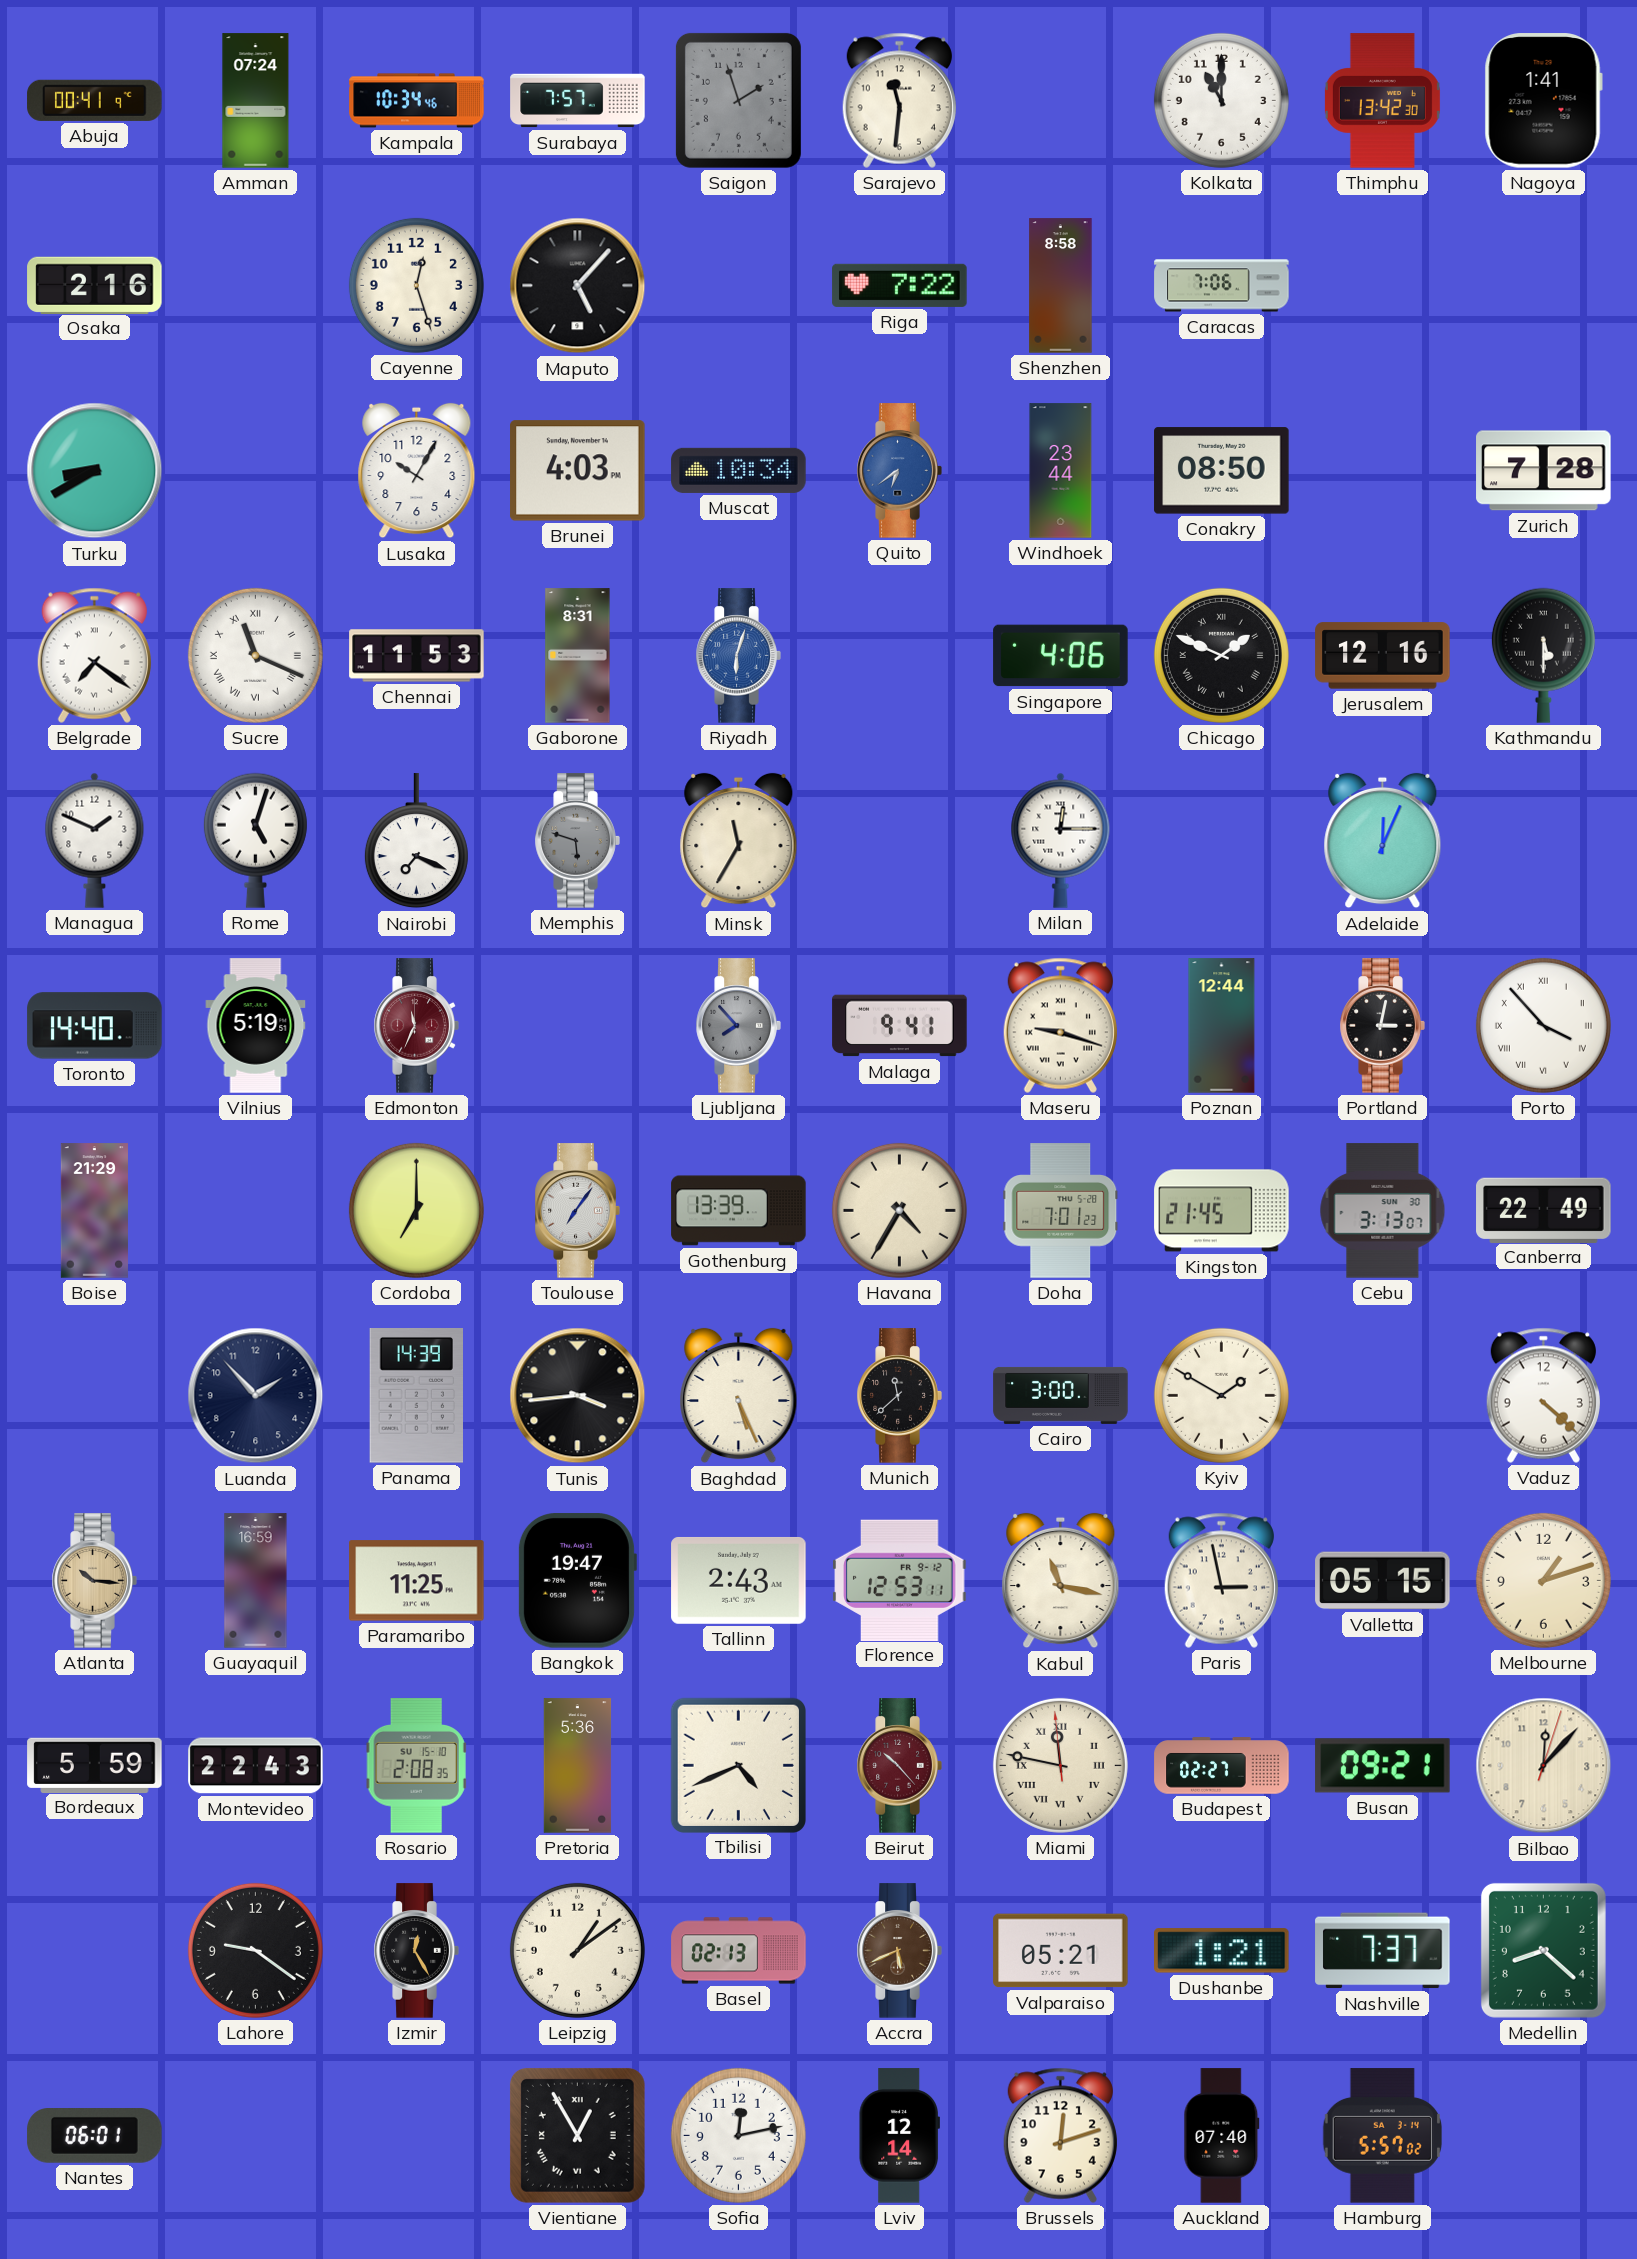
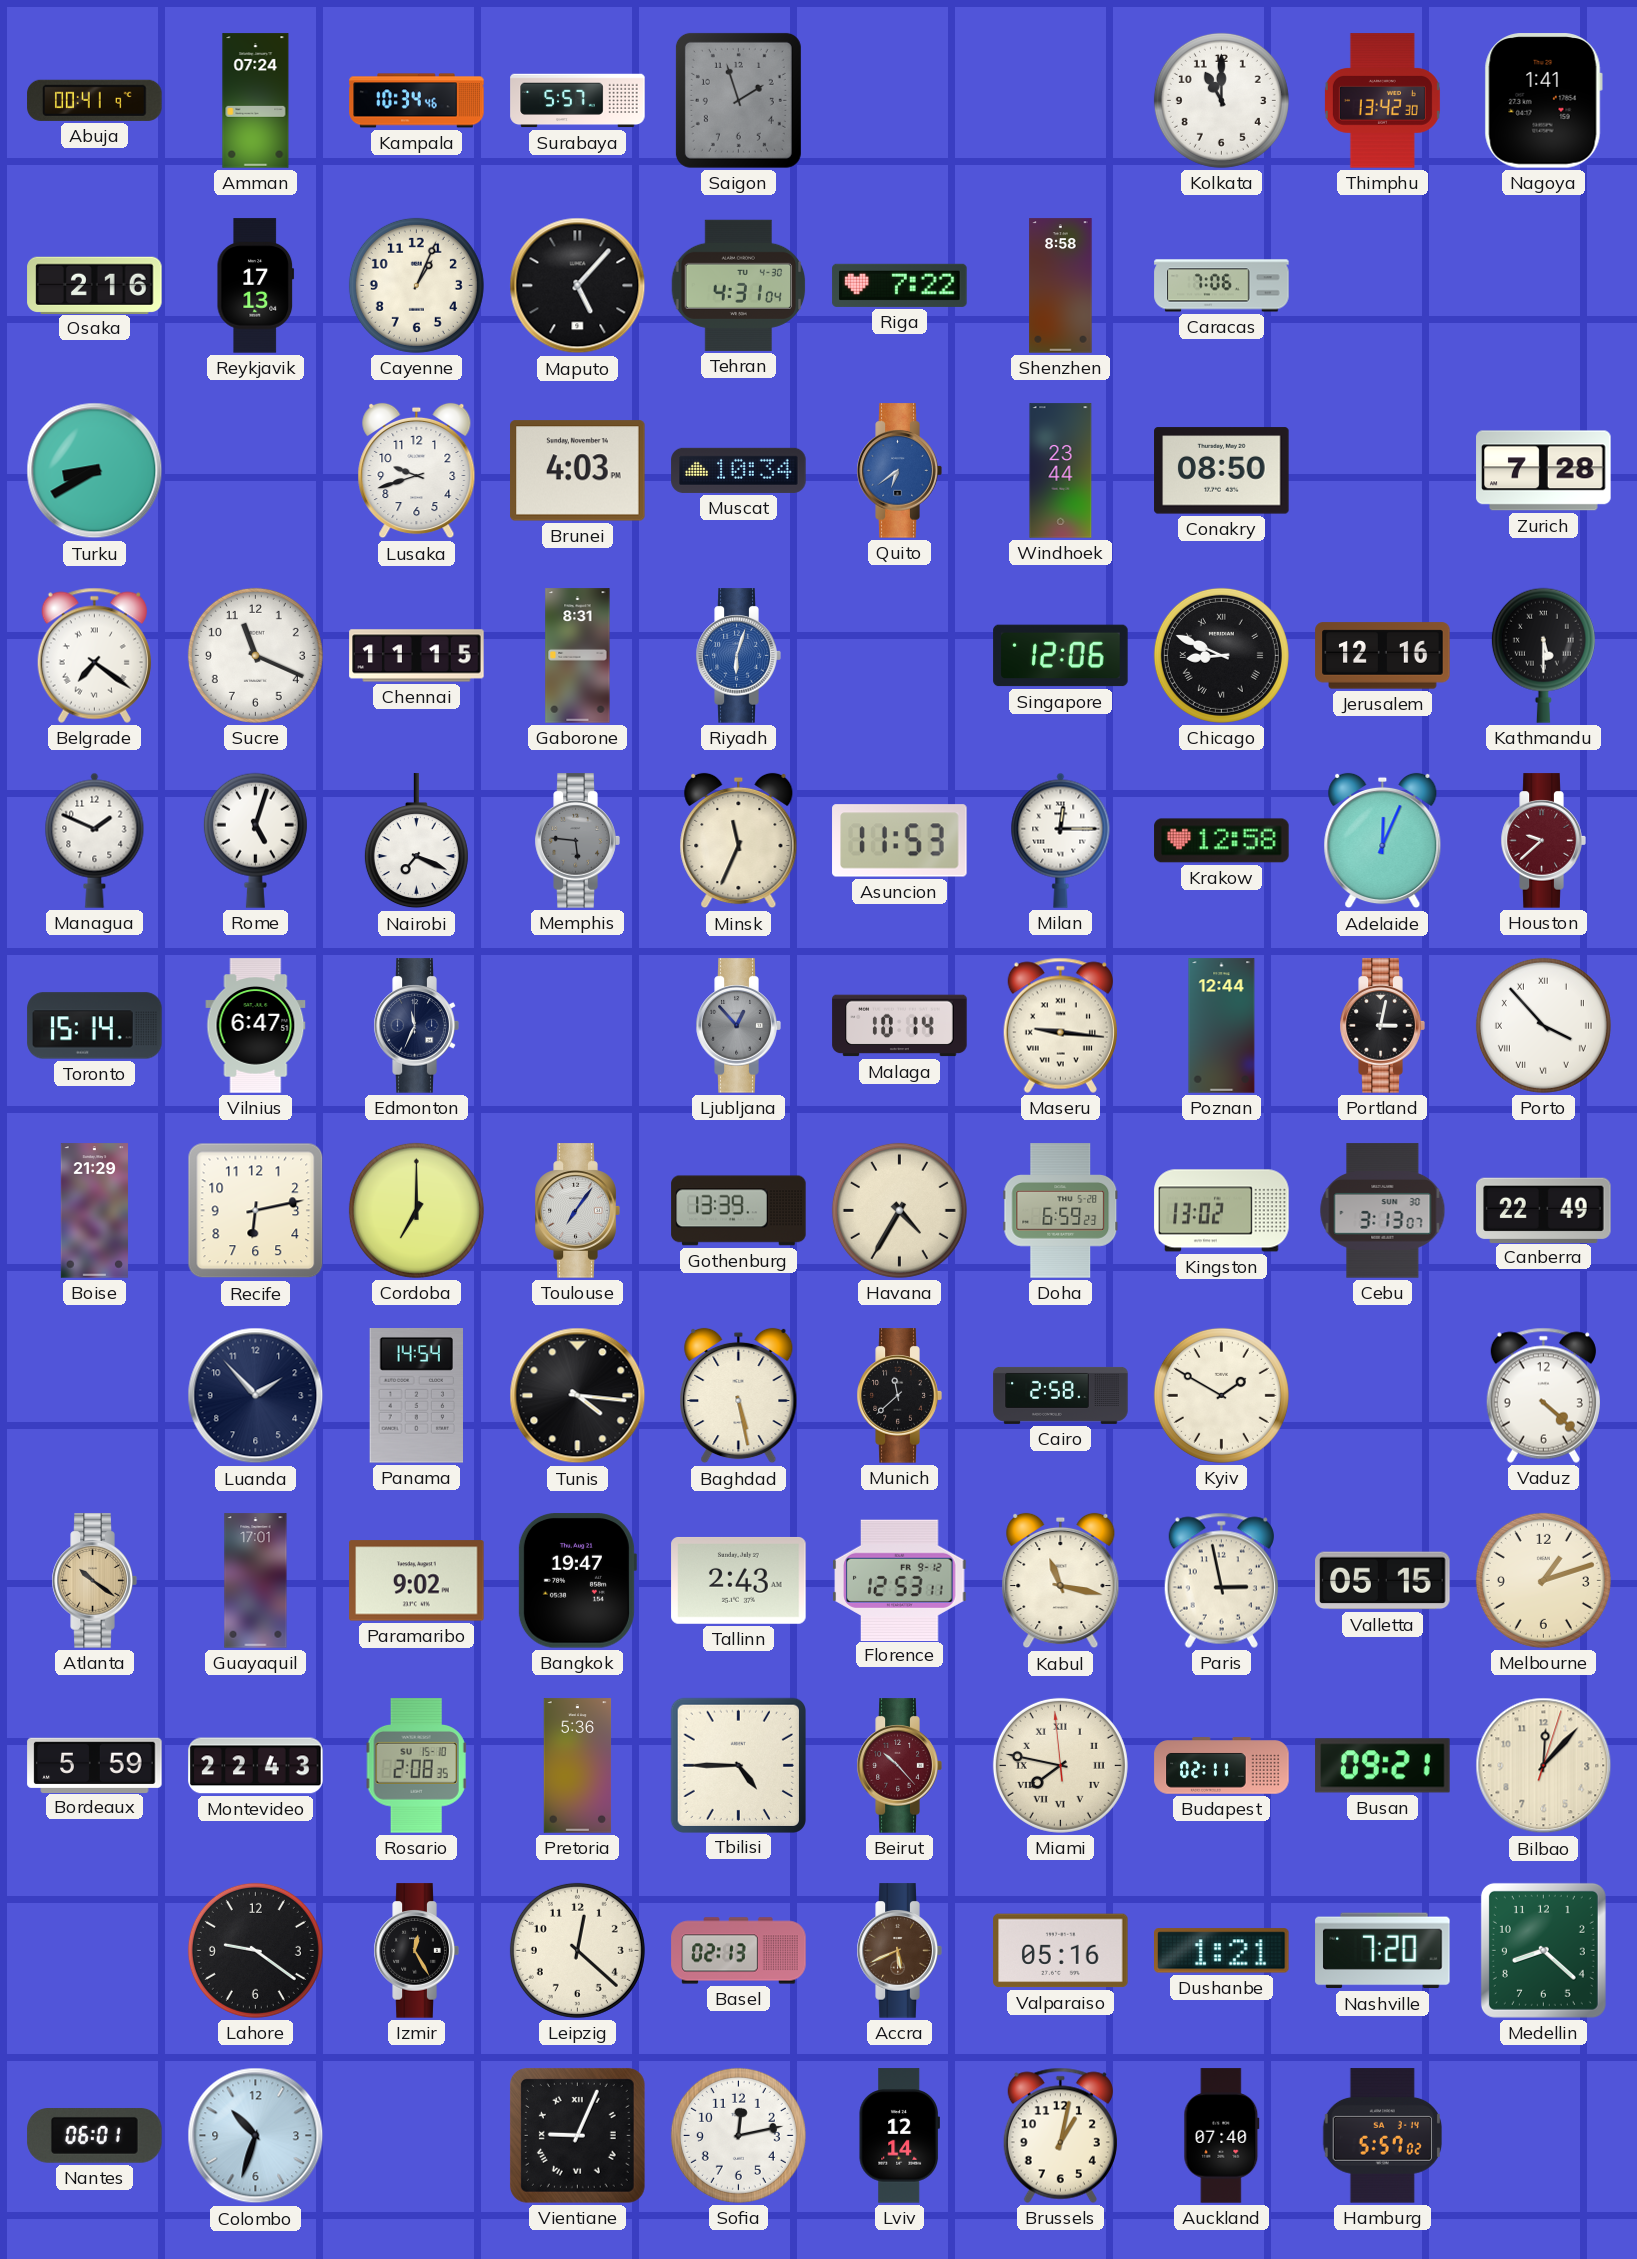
Surabaya: 7:57 -> 5:57
Sarajevo: 11:31 -> none
Reykjavik: none -> 17:13
Cayenne: 12:27 -> 1:04
Tehran: none -> 4:31
Lusaka: 10:05 -> 9:42
Sucre numerals: Roman -> Arabic
Chennai: 11:53 -> 11:15
Singapore: 4:06 -> 12:06
Chicago: 1:49 -> 8:49
Memphis: 5:48 -> 5:46
Minsk: 11:35 -> 11:34
Asuncion: none -> 11:53
Krakow: none -> 12:58
Houston: none -> 9:38
Toronto: 14:40 -> 15:14
Vilnius: 5:19 -> 6:47
Edmonton dial: burgundy -> navy
Ljubljana: 7:53 -> 12:53
Malaga: 9:41 -> 10:14
Maseru: 9:18 -> 9:16
Recife: none -> 6:13
Doha: 7:01 -> 6:59
Kingston: 21:45 -> 13:02
Panama: 14:39 -> 14:54
Tunis: 3:44 -> 4:16
Baghdad: 5:26 -> 5:28
Cairo: 3:00 -> 2:58
Atlanta: 10:16 -> 10:21
Guayaquil: 16:59 -> 17:01
Paramaribo: 11:25 -> 9:02
Tbilisi: 4:41 -> 4:45
Miami: 11:46 -> 7:46
Budapest: 02:27 -> 02:11
Leipzig: 1:09 -> 12:22
Valparaiso: 05:21 -> 05:16
Nashville: 7:37 -> 7:20
Colombo: none -> 10:33
Vientiane: 12:55 -> 9:04
Brussels: 12:12 -> 1:02
